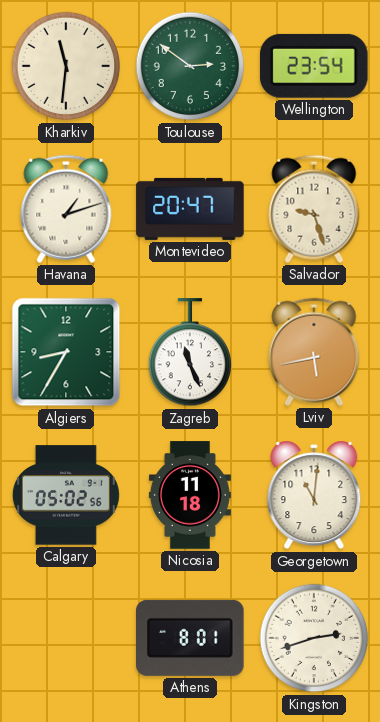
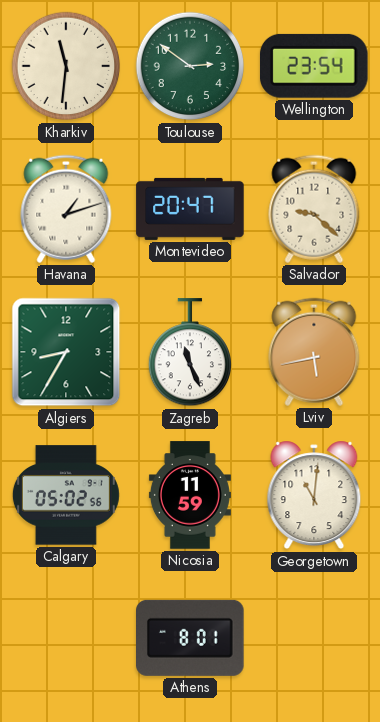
Salvador: 9:27 -> 9:22
Nicosia: 11:18 -> 11:59
Kingston: 2:42 -> none
